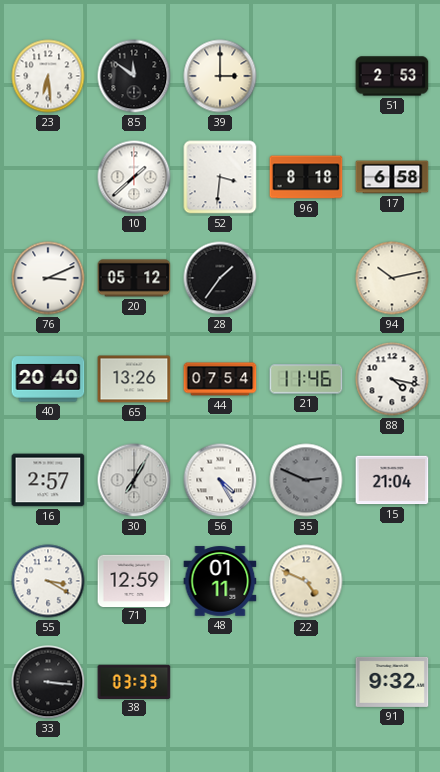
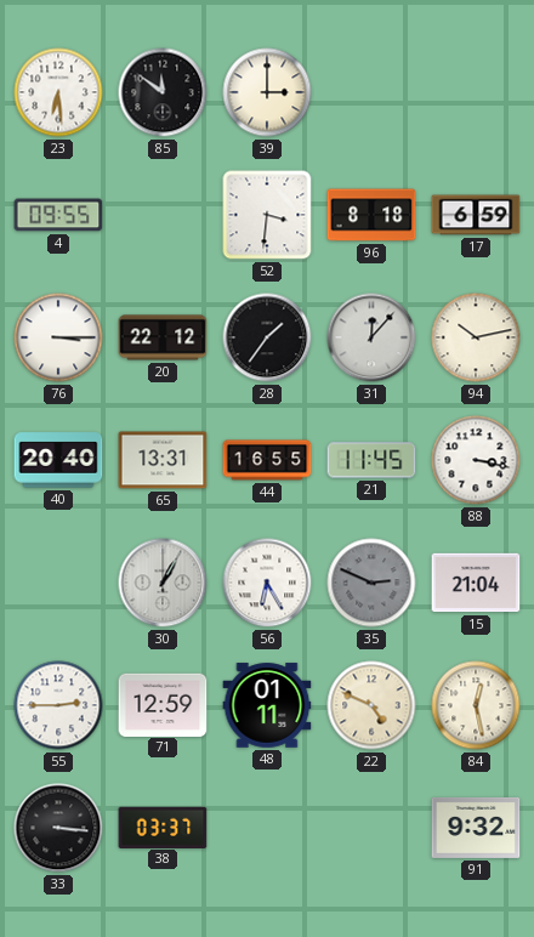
51: 2:53 -> none
4: none -> 09:55
10: 1:38 -> none
17: 6:58 -> 6:59
76: 3:11 -> 3:15
20: 05:12 -> 22:12
31: none -> 12:07
65: 13:26 -> 13:31
44: 07:54 -> 16:55
21: 11:46 -> 11:45
88: 4:17 -> 3:17
16: 2:57 -> none
30: 7:05 -> 1:05
56: 4:25 -> 6:25
55: 3:20 -> 2:45
84: none -> 12:28
38: 03:33 -> 03:37
